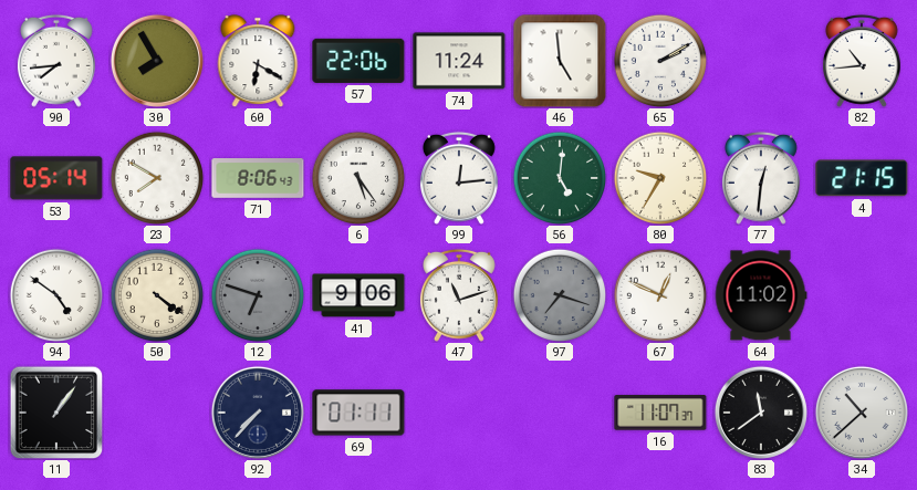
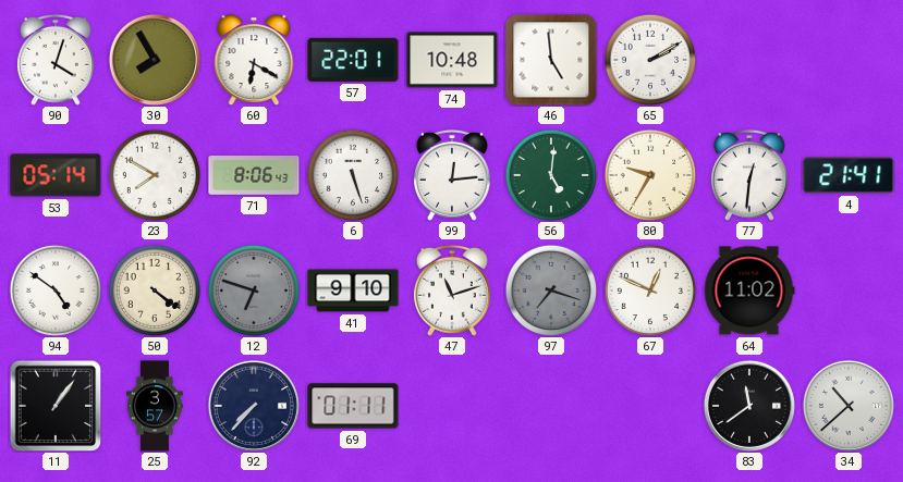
90: 7:44 -> 4:03
57: 22:06 -> 22:01
74: 11:24 -> 10:48
82: 10:44 -> none
6: 5:24 -> 5:27
4: 21:15 -> 21:41
41: 9:06 -> 9:10
25: none -> 3:57
16: 11:07 -> none
